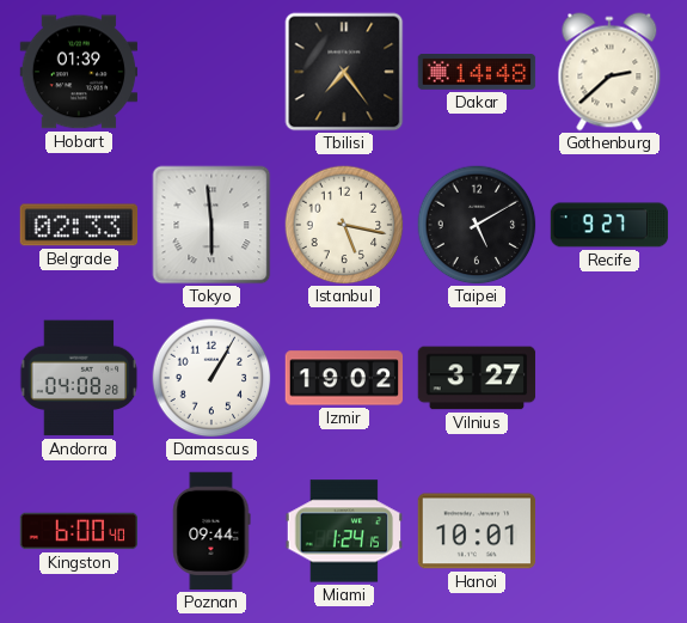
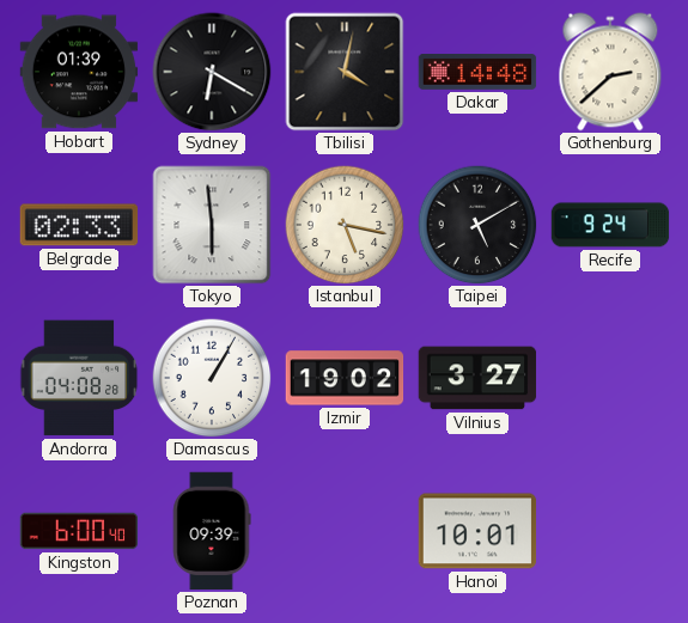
Sydney: none -> 6:20
Tbilisi: 7:24 -> 4:02
Recife: 9:27 -> 9:24
Poznan: 09:44 -> 09:39
Miami: 1:24 -> none
